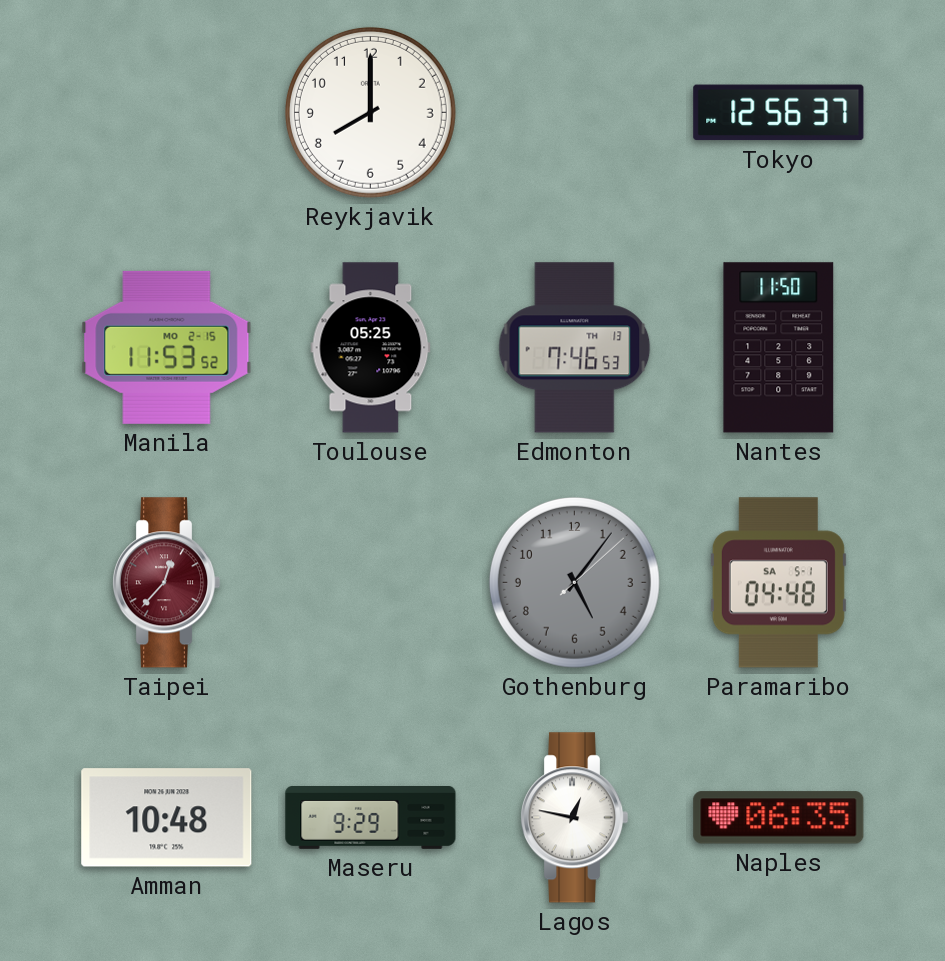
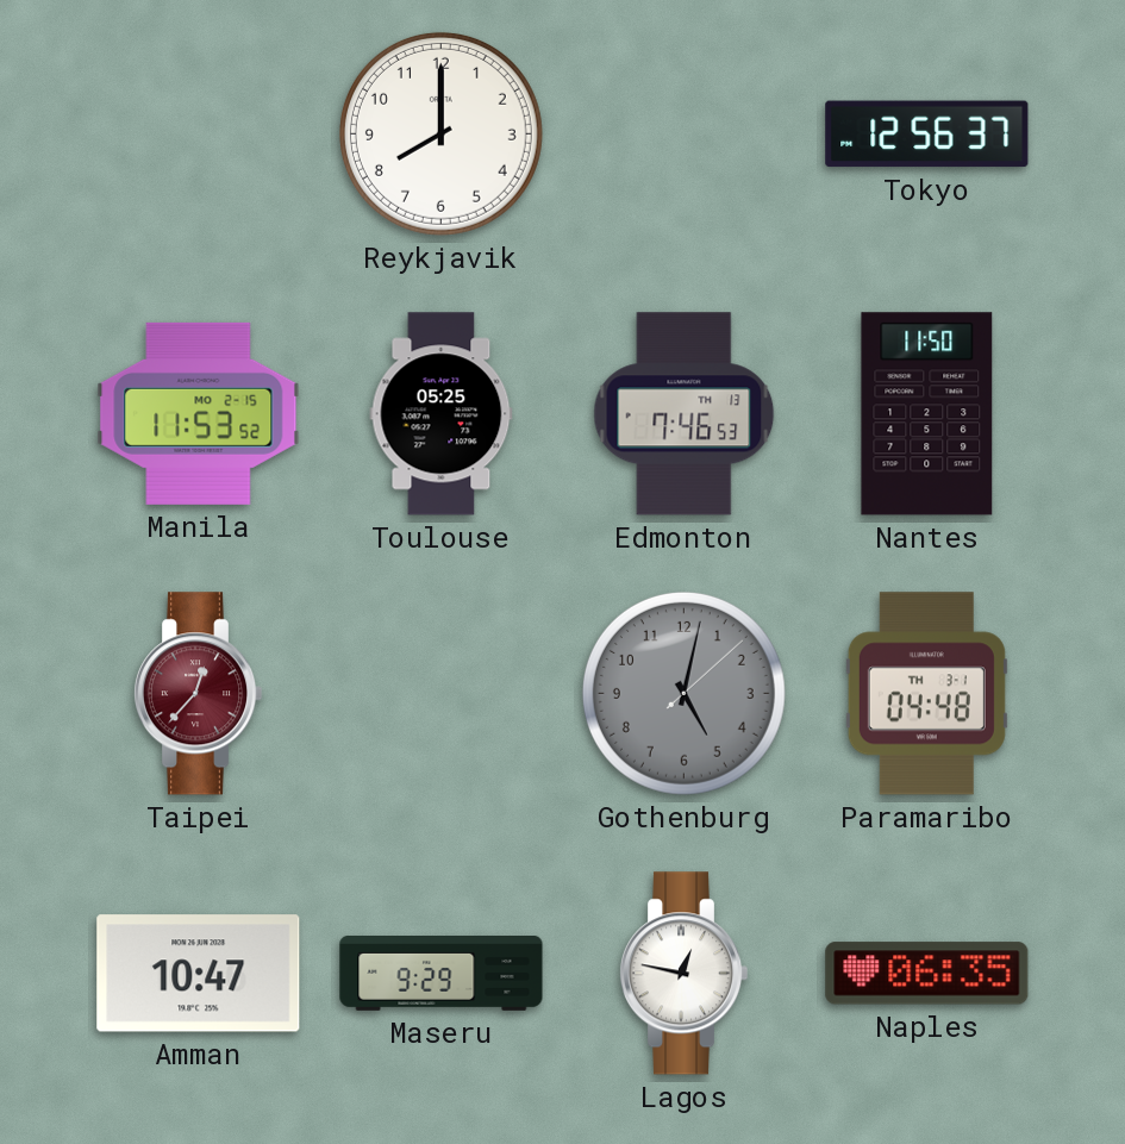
Gothenburg: 5:06 -> 5:02
Paramaribo date: SA 5-1 -> TH 3-1
Amman: 10:48 -> 10:47
